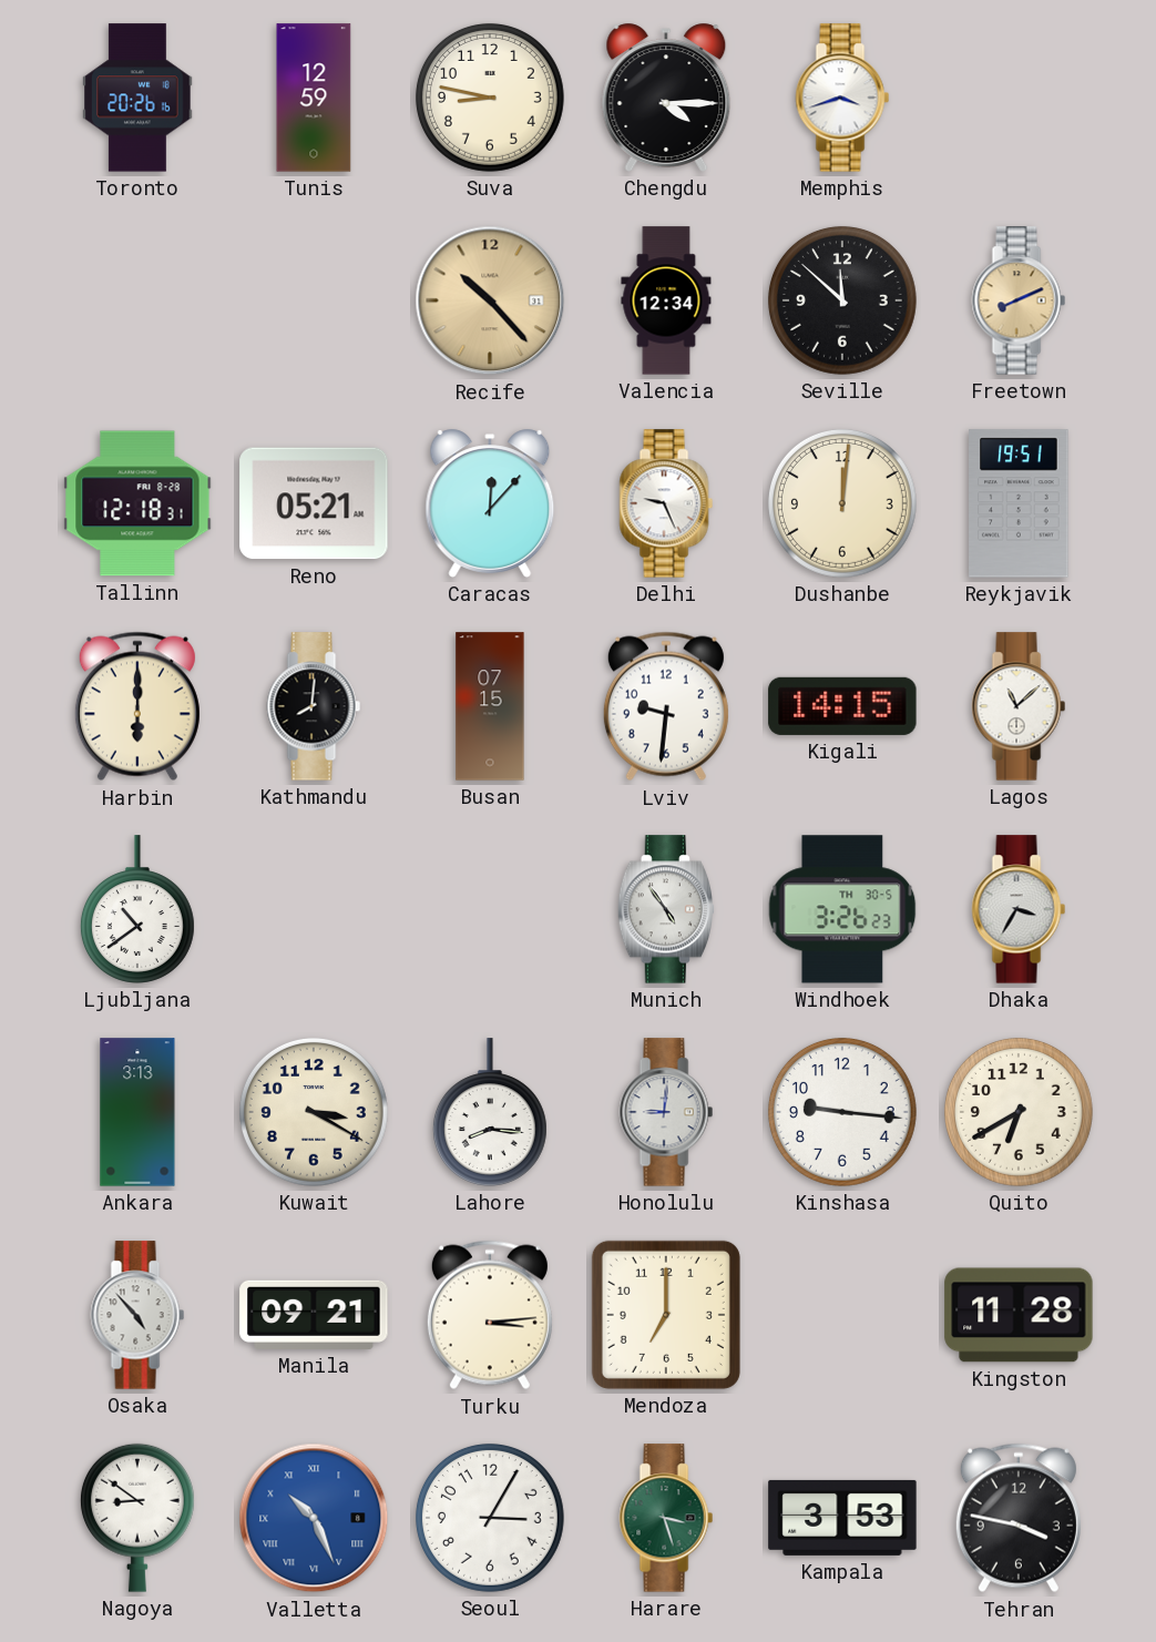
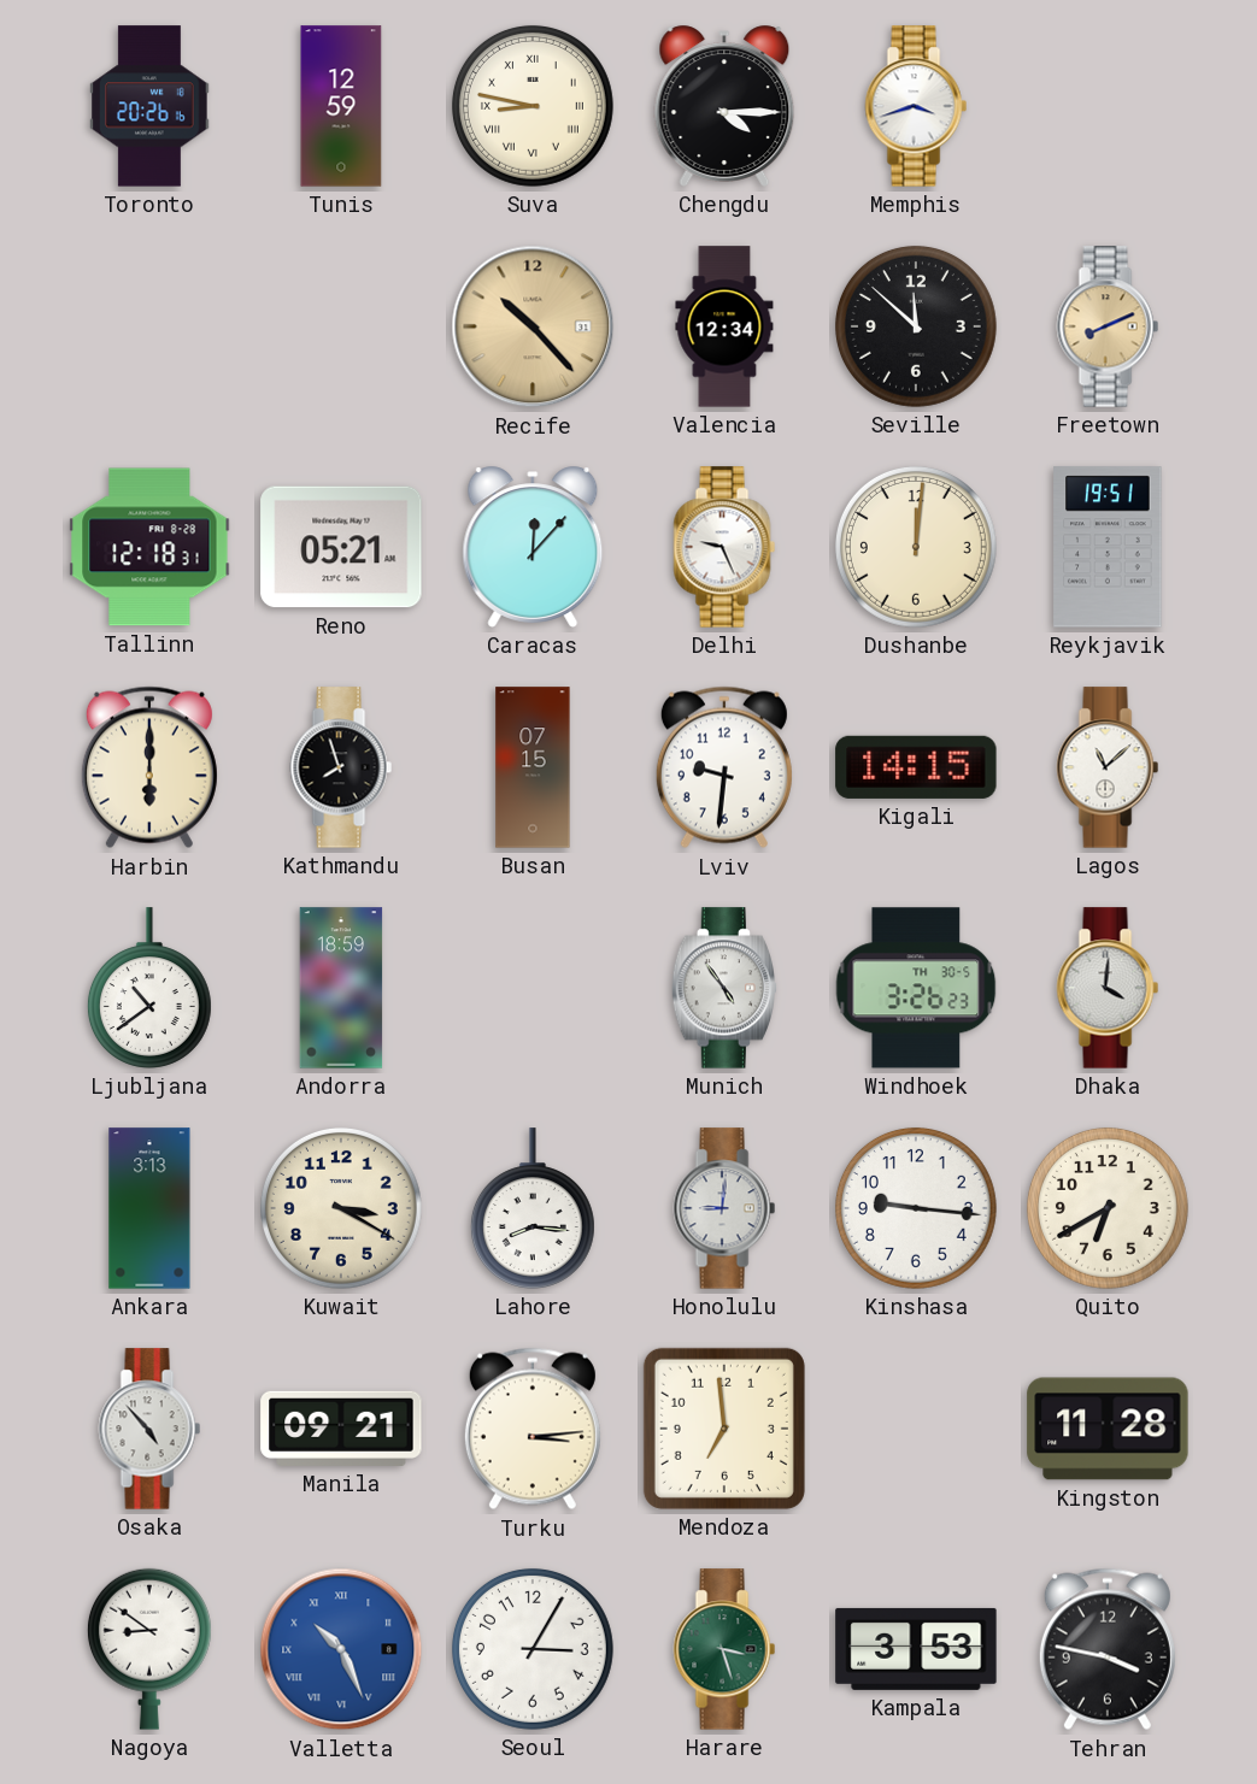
Suva numerals: Arabic -> Roman
Kathmandu: 8:01 -> 7:57
Andorra: none -> 18:59
Dhaka: 3:35 -> 4:01
Mendoza: 7:00 -> 6:59
